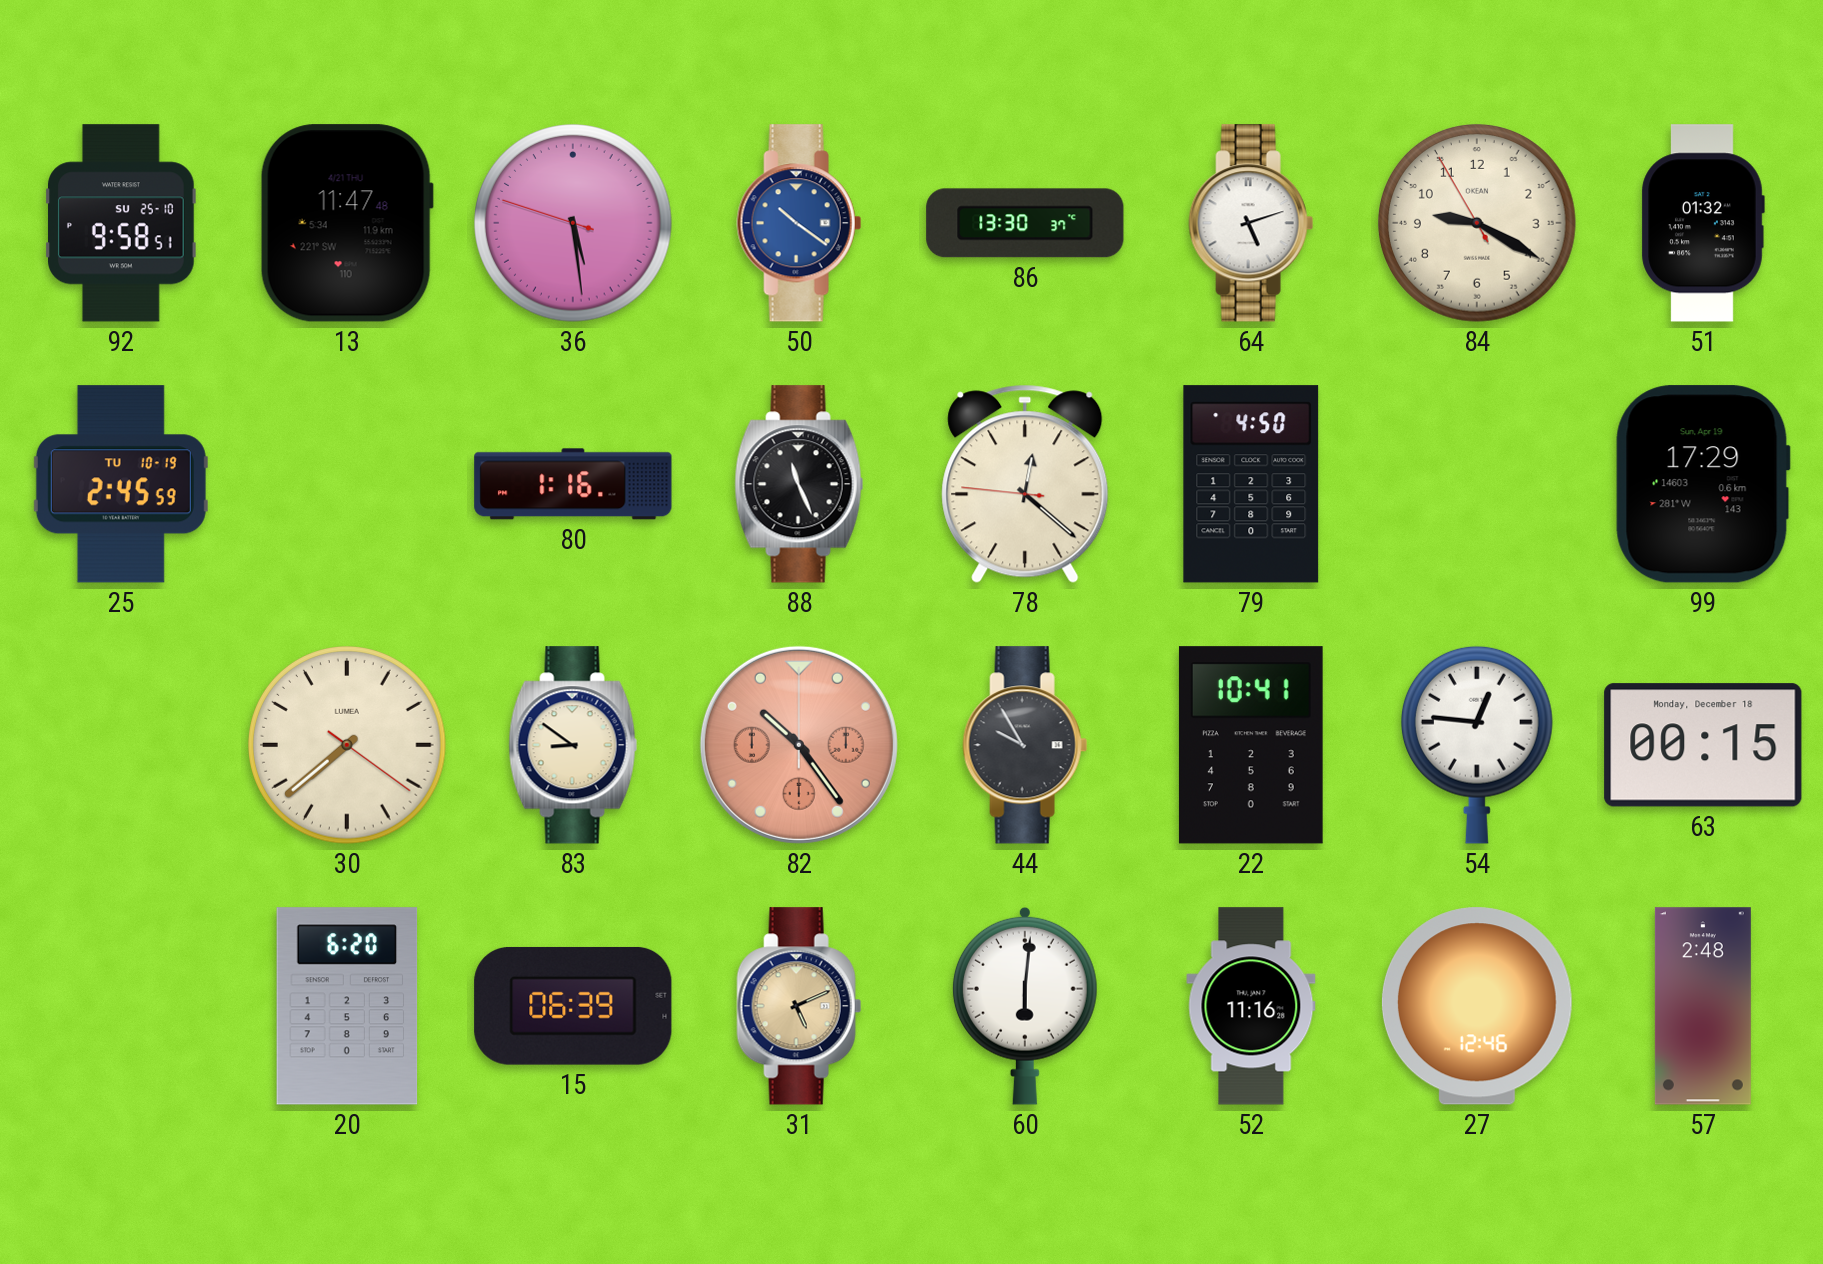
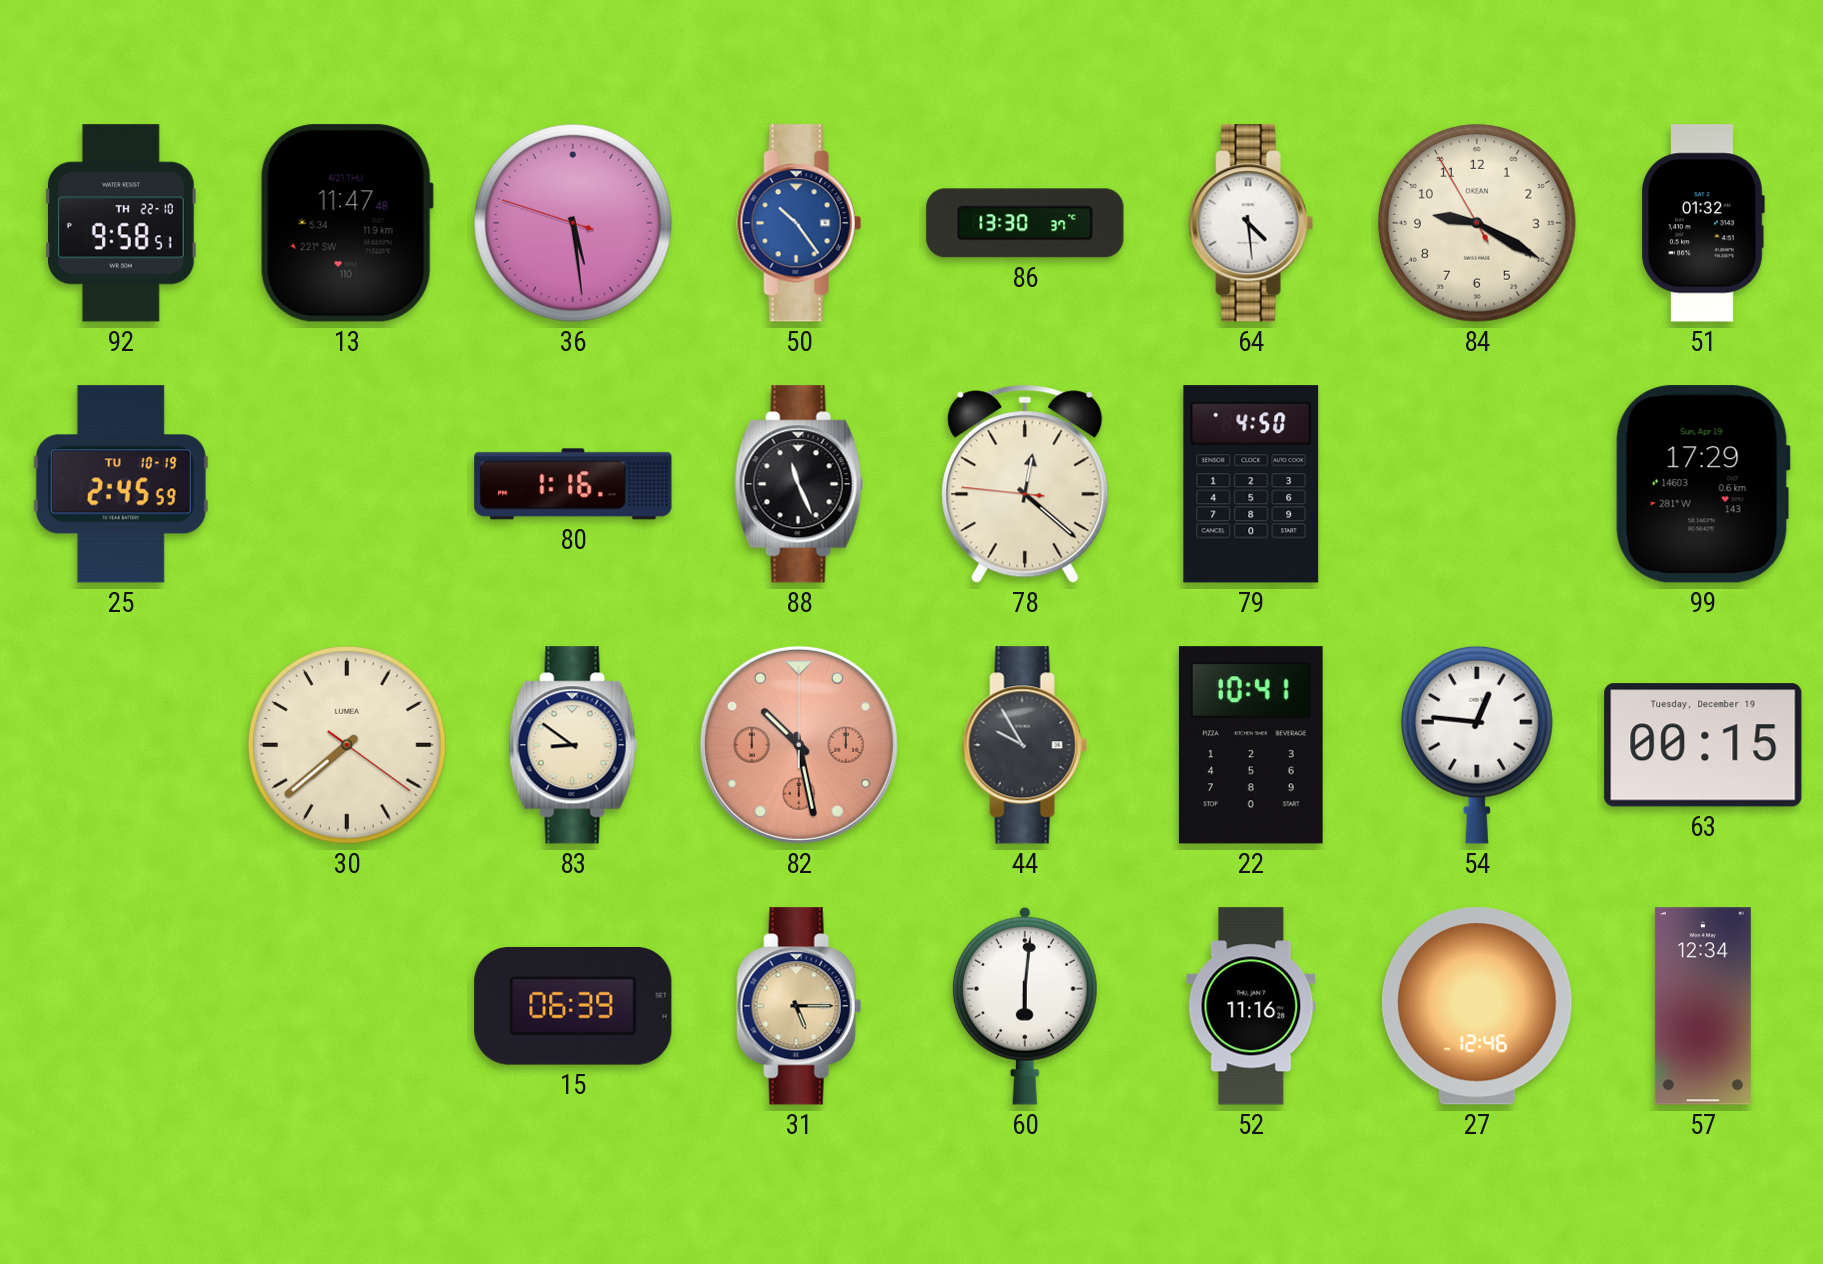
92 date: SU 25-10 -> TH 22-10
50: 10:21 -> 10:24
64: 5:12 -> 4:29
82: 10:24 -> 10:28
63 date: Monday, December 18 -> Tuesday, December 19
20: 6:20 -> none
31: 5:11 -> 5:15
57: 2:48 -> 12:34
